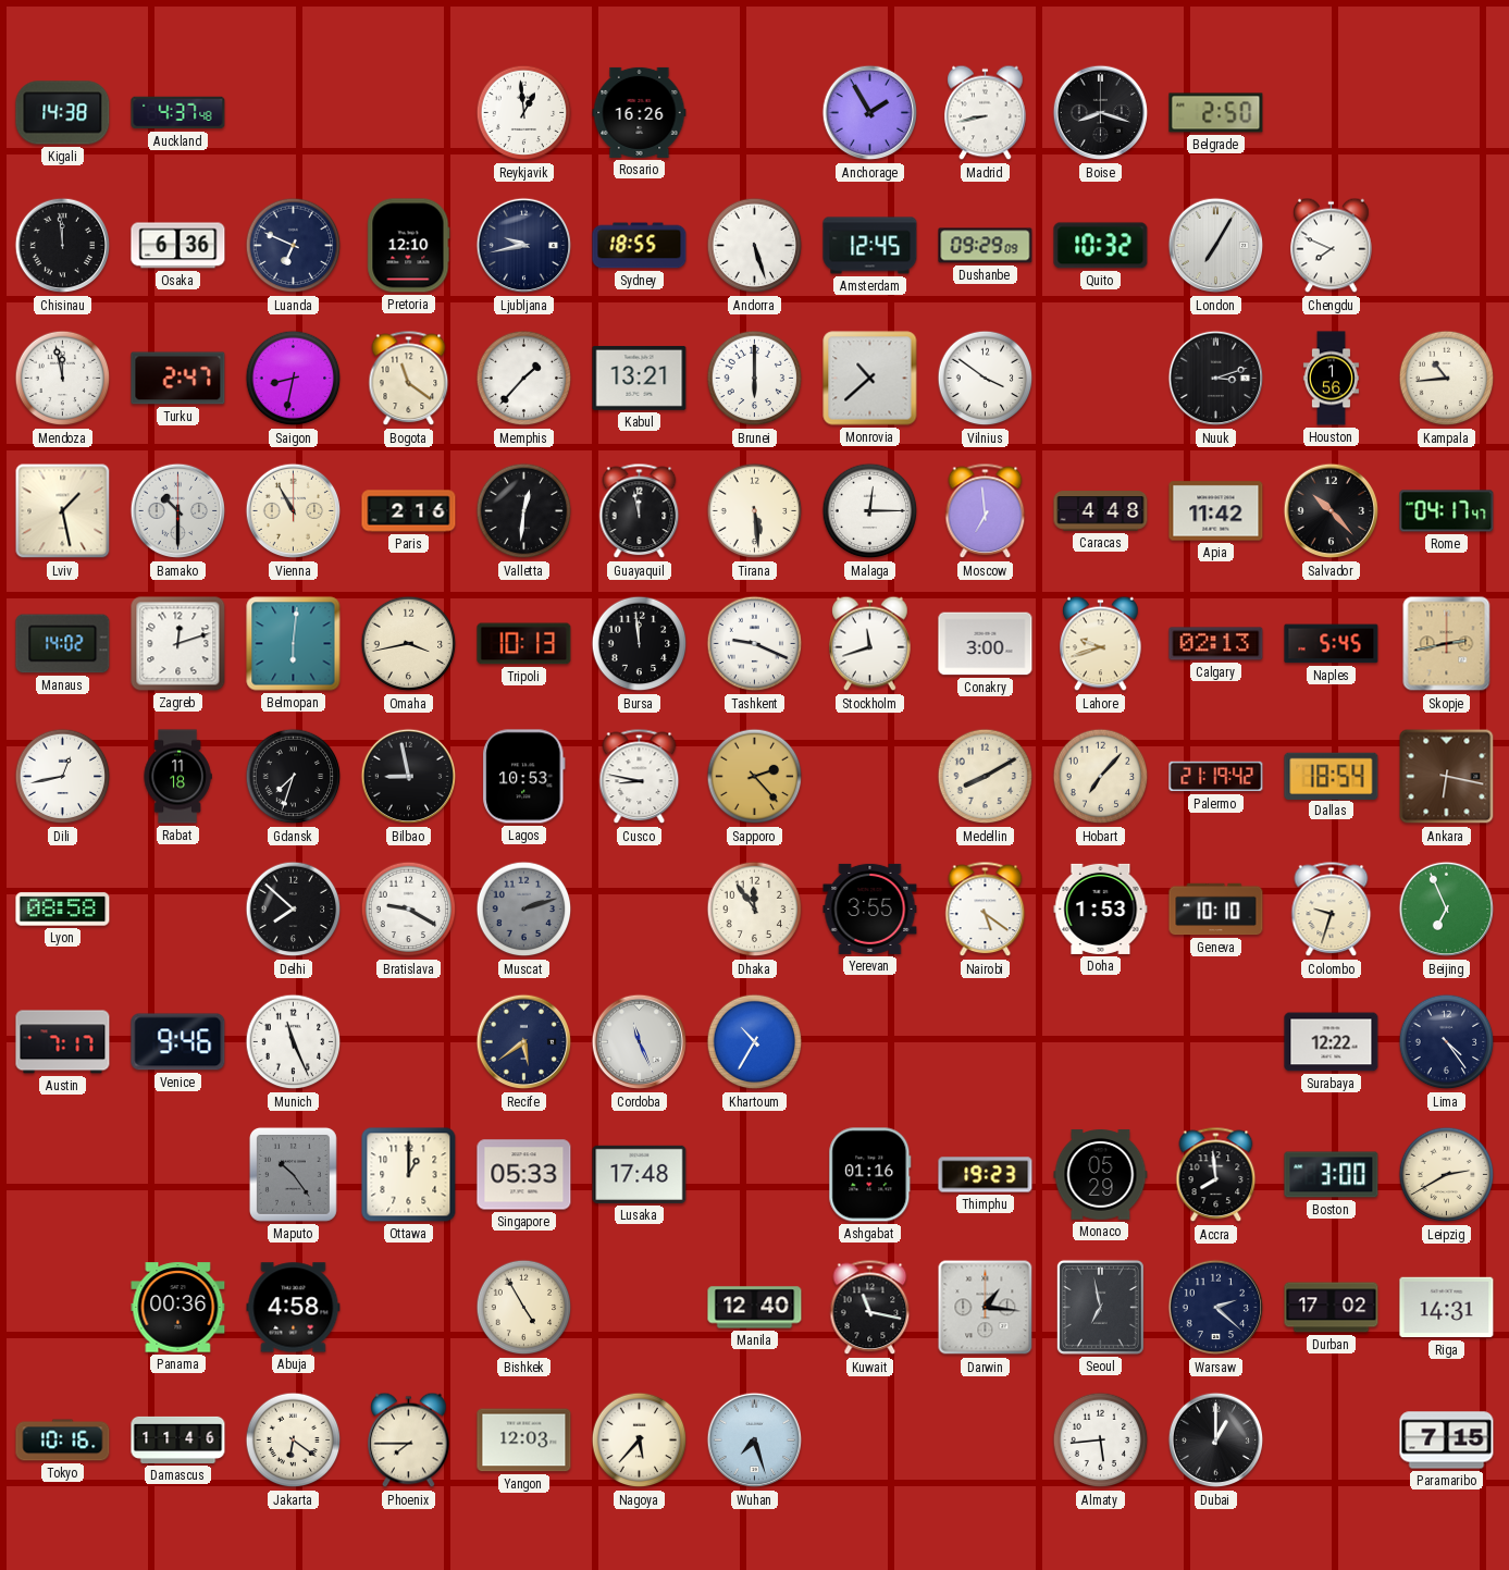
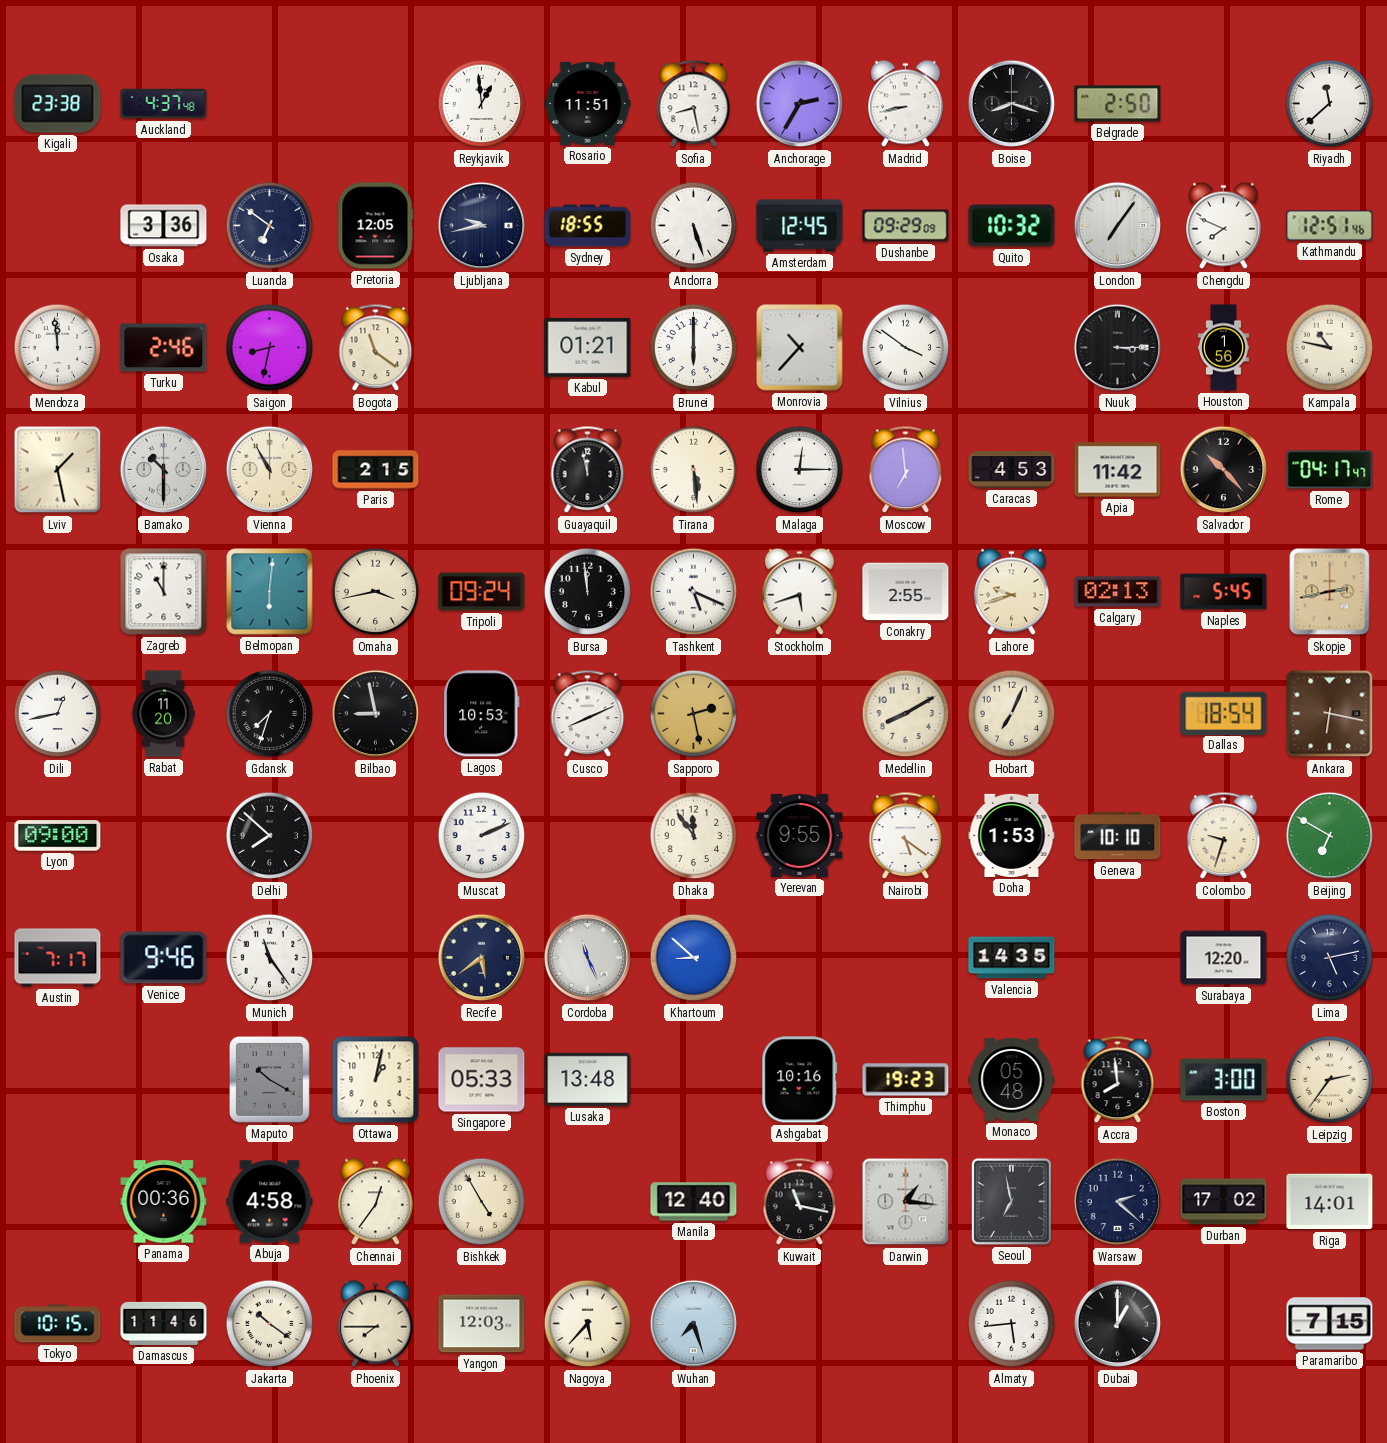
Kigali: 14:38 -> 23:38
Rosario: 16:26 -> 11:51
Sofia: none -> 8:28
Anchorage: 1:55 -> 2:35
Riyadh: none -> 11:38
Chisinau: 11:59 -> none
Osaka: 6:36 -> 3:36
Luanda: 6:49 -> 6:51
Pretoria: 12:10 -> 12:05
London: 7:05 -> 7:06
Kathmandu: none -> 12:51
Mendoza: 11:58 -> 11:59
Turku: 2:47 -> 2:46
Memphis: 1:37 -> none
Kabul: 13:21 -> 01:21
Monrovia: 10:38 -> 10:37
Nuuk: 3:12 -> 3:15
Kampala: 10:44 -> 10:47
Paris: 2:16 -> 2:15
Valletta: 12:31 -> none
Caracas: 4:48 -> 4:53
Manaus: 14:02 -> none
Zagreb: 12:12 -> 11:00
Tripoli: 10:13 -> 09:24
Tashkent: 9:19 -> 5:19
Stockholm: 11:42 -> 5:42
Conakry: 3:00 -> 2:55
Rabat: 11:18 -> 11:20
Cusco: 8:47 -> 8:11
Sapporo: 2:23 -> 2:28
Hobart: 7:07 -> 7:04
Palermo: 21:19 -> none
Lyon: 08:58 -> 09:00
Bratislava: 9:20 -> none
Muscat: 2:12 -> 2:11
Muscat dial: grey -> white
Yerevan: 3:55 -> 9:55
Beijing: 6:56 -> 6:50
Munich: 11:26 -> 11:24
Khartoum: 10:35 -> 8:52
Valencia: none -> 14:35
Surabaya: 12:22 -> 12:20
Lima: 4:24 -> 5:13
Maputo: 10:24 -> 10:20
Ottawa: 1:00 -> 1:02
Lusaka: 17:48 -> 13:48
Ashgabat: 01:16 -> 10:16
Monaco: 05:29 -> 05:48
Leipzig: 2:40 -> 2:36
Chennai: none -> 12:36
Riga: 14:31 -> 14:01
Tokyo: 10:16 -> 10:15
Jakarta: 6:21 -> 10:21
